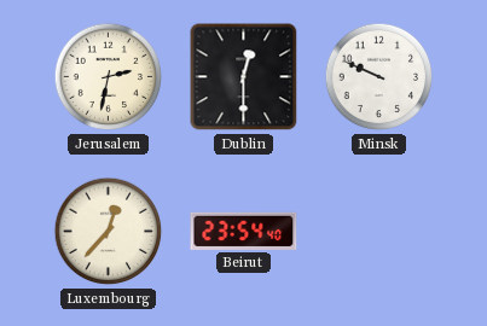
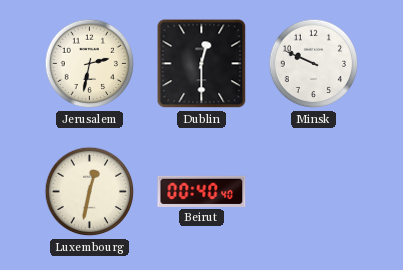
Luxembourg: 12:37 -> 12:32
Beirut: 23:54 -> 00:40
